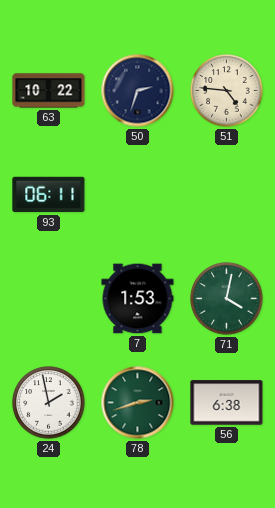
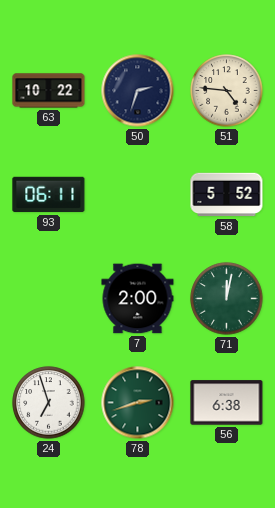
58: none -> 5:52
7: 1:53 -> 2:00
71: 4:02 -> 12:02
24: 1:58 -> 6:57
